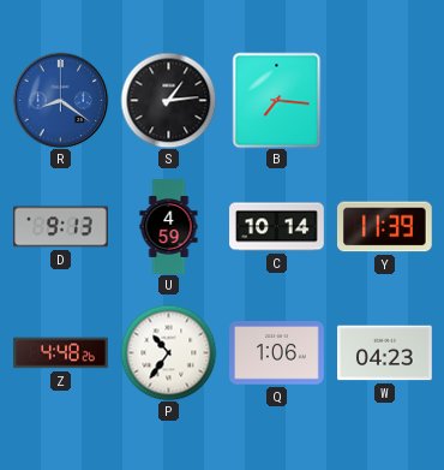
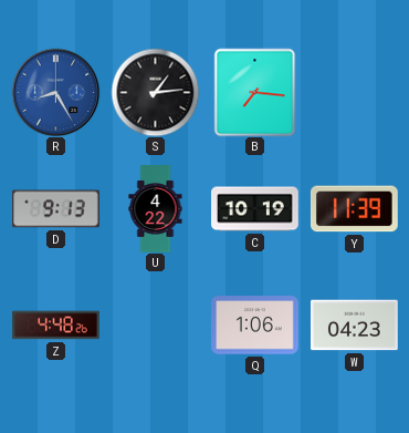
R: 8:21 -> 8:25
U: 4:59 -> 4:22
C: 10:14 -> 10:19
P: 10:36 -> none
